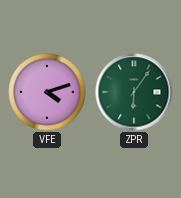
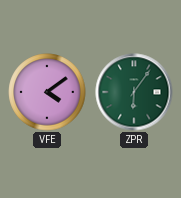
VFE: 4:12 -> 4:09
